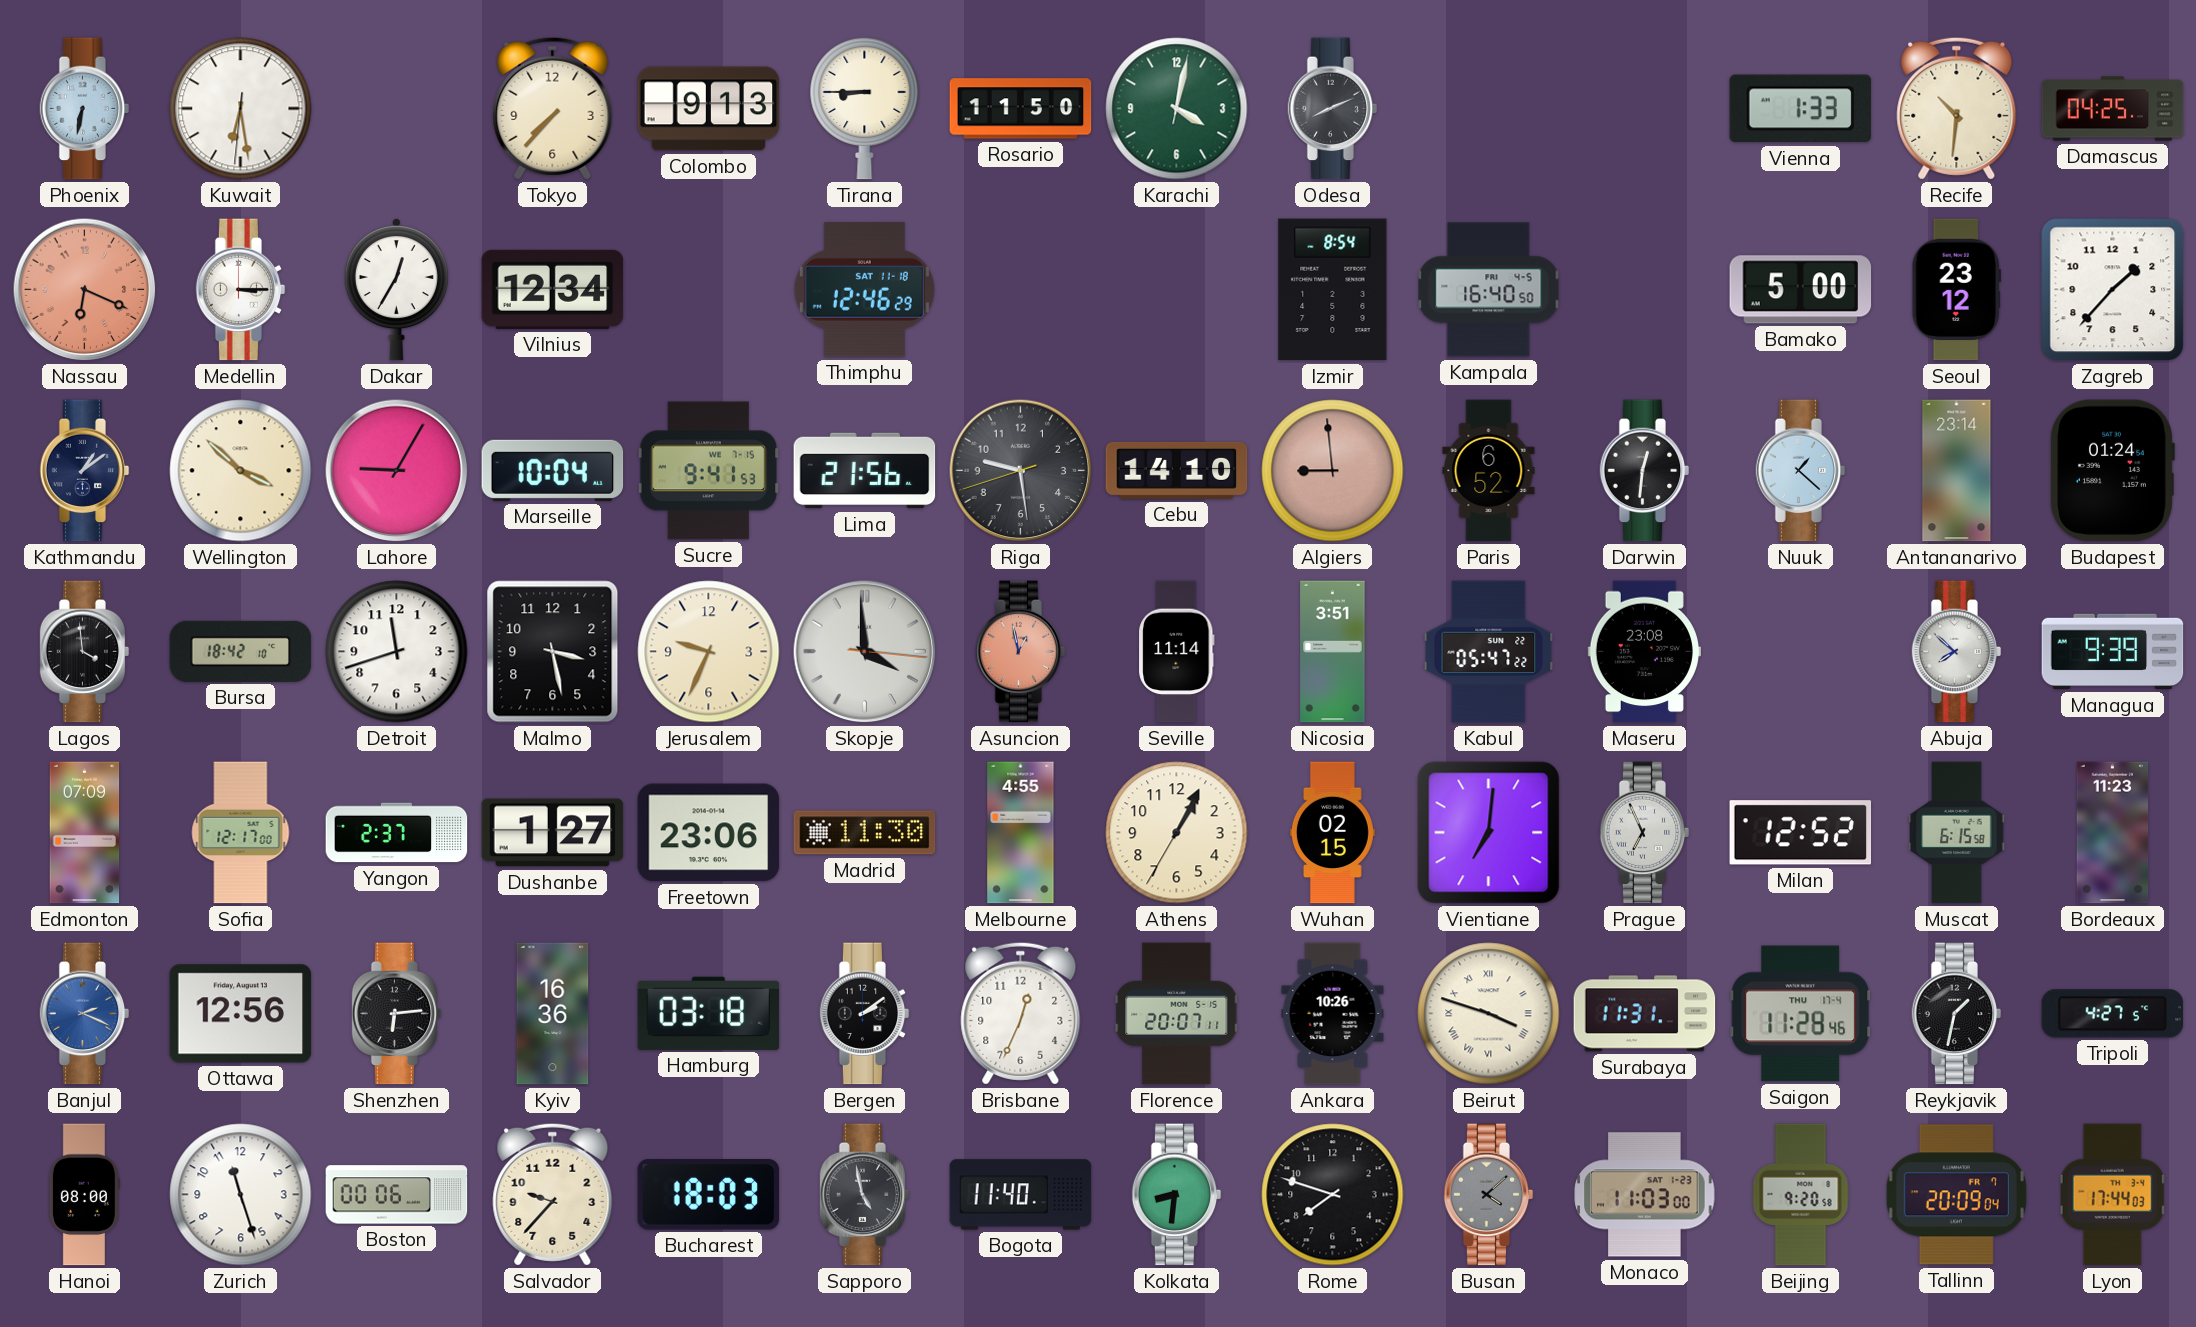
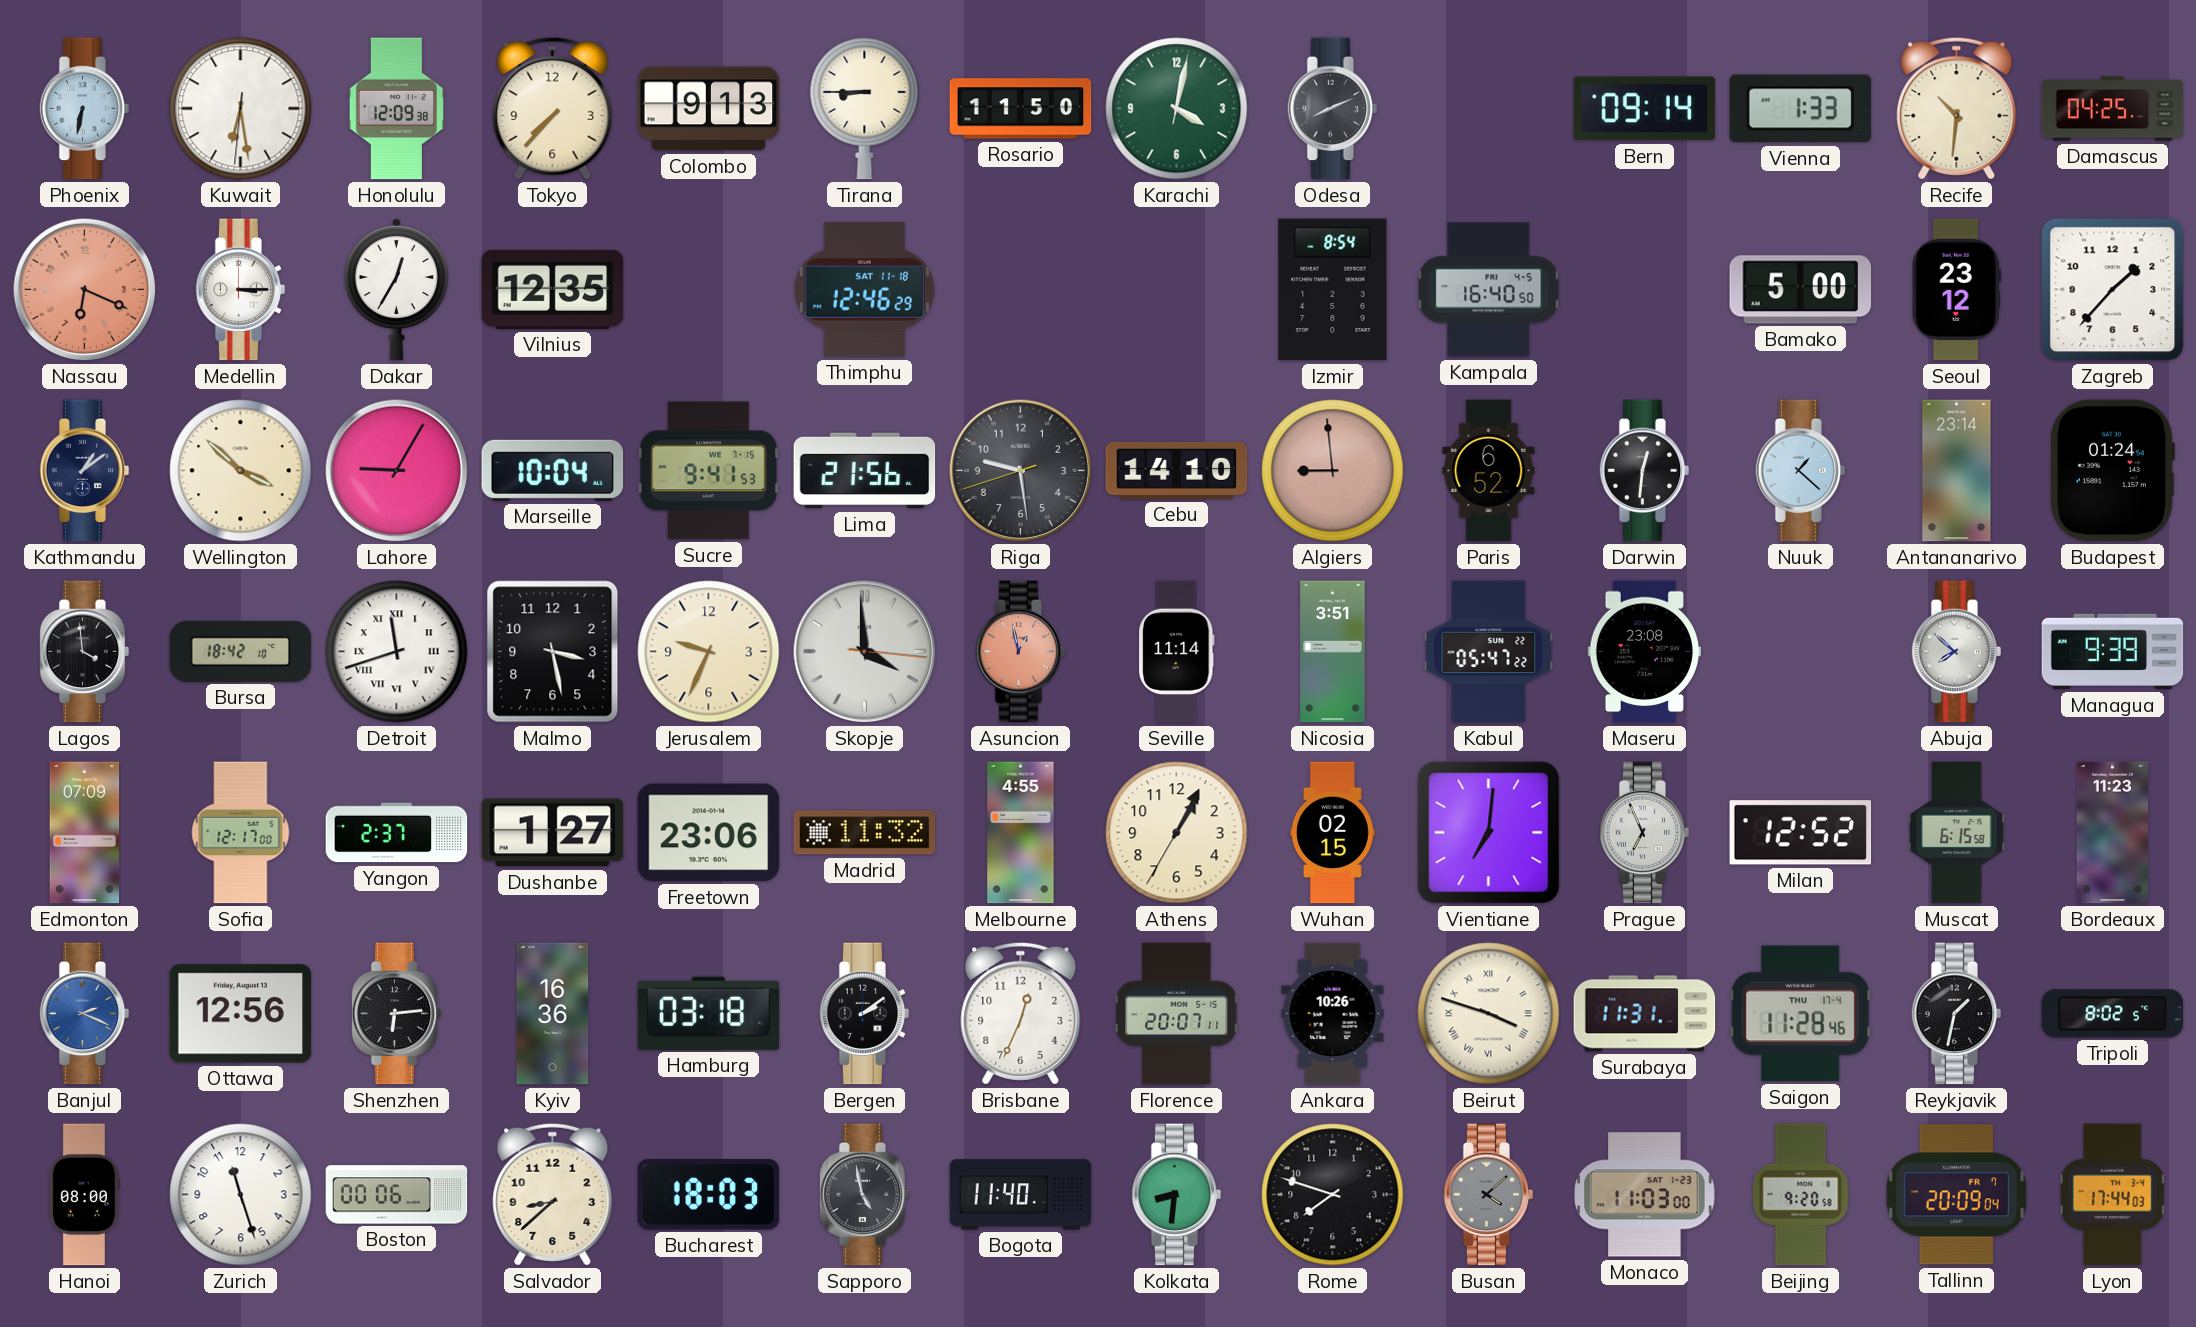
Honolulu: none -> 12:09
Bern: none -> 09:14
Vilnius: 12:34 -> 12:35
Detroit numerals: Arabic -> Roman
Madrid: 11:30 -> 11:32
Tripoli: 4:27 -> 8:02
Salvador: 9:37 -> 8:38
